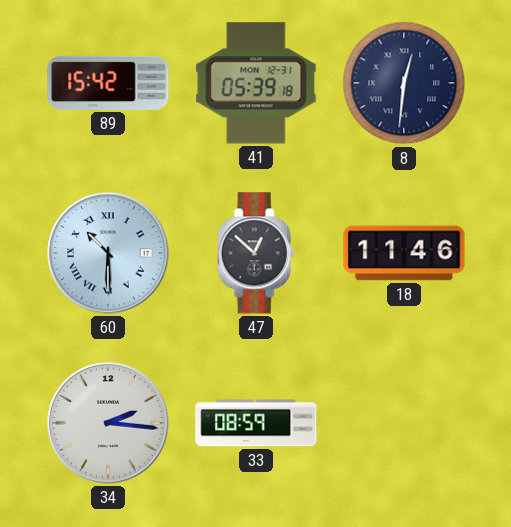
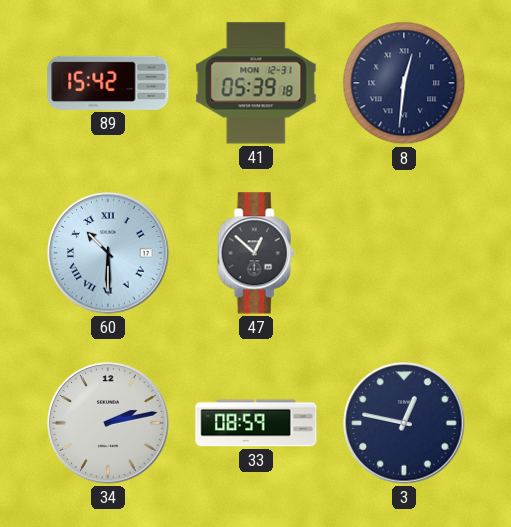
18: 11:46 -> none
34: 2:16 -> 2:13
3: none -> 12:47
